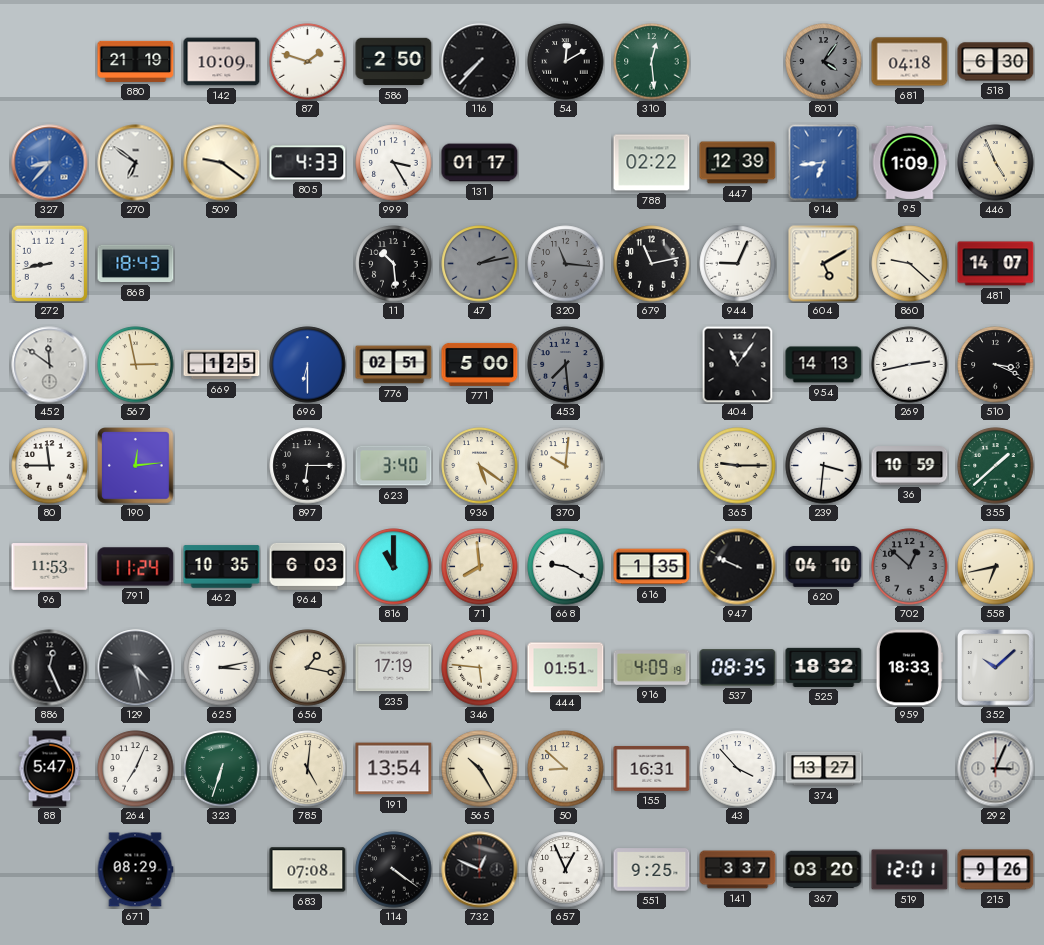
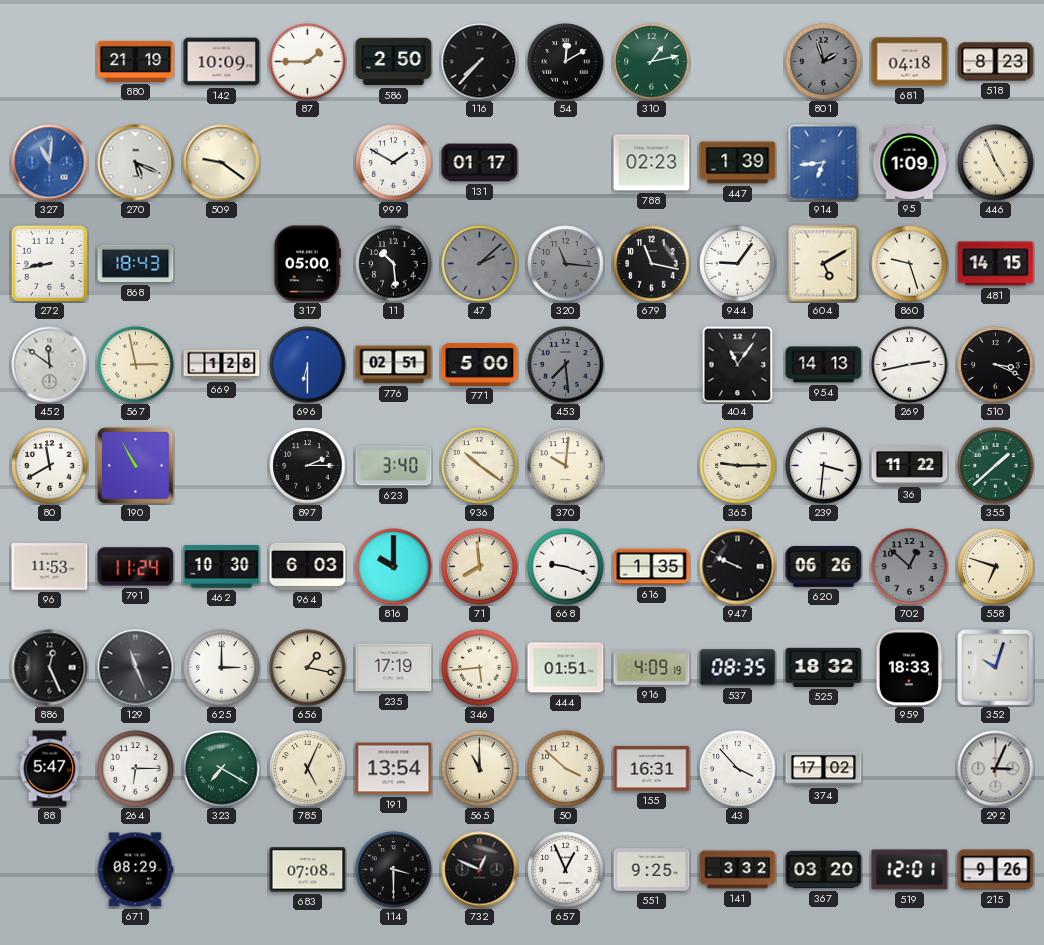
87: 1:48 -> 1:45
310: 12:29 -> 1:13
801: 4:06 -> 1:57
518: 6:30 -> 8:23
327: 8:37 -> 11:01
270: 6:51 -> 5:19
805: 4:33 -> none
999: 3:25 -> 1:50
788: 02:22 -> 02:23
447: 12:39 -> 1:39
317: none -> 05:00
47: 2:13 -> 2:08
679: 11:13 -> 11:17
944: 9:04 -> 9:06
860: 9:22 -> 9:27
481: 14:07 -> 14:15
669: 1:25 -> 1:28
80: 11:45 -> 11:40
190: 12:14 -> 10:55
897: 6:15 -> 2:15
936: 5:21 -> 10:21
36: 10:59 -> 11:22
462: 10:35 -> 10:30
816: 11:00 -> 10:00
668: 9:20 -> 9:18
620: 04:10 -> 06:26
558: 6:43 -> 6:48
129: 4:28 -> 11:26
625: 3:13 -> 3:00
346: 5:46 -> 5:44
352: 10:08 -> 10:03
264: 7:04 -> 6:15
323: 6:33 -> 7:20
785: 5:01 -> 5:04
565: 10:25 -> 11:00
50: 8:52 -> 3:52
374: 13:27 -> 17:02
114: 4:21 -> 3:30
141: 3:37 -> 3:32
